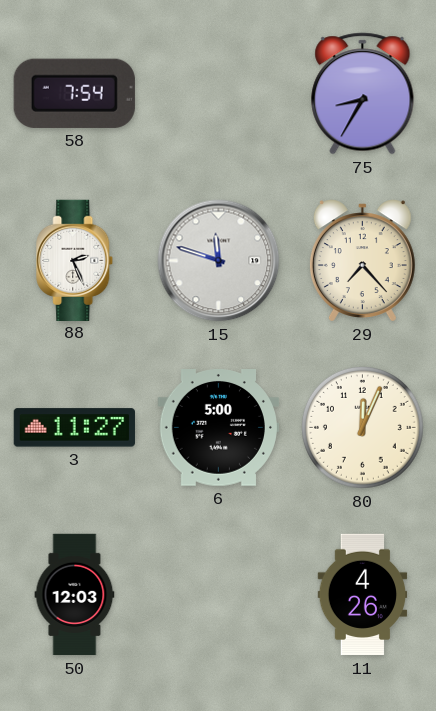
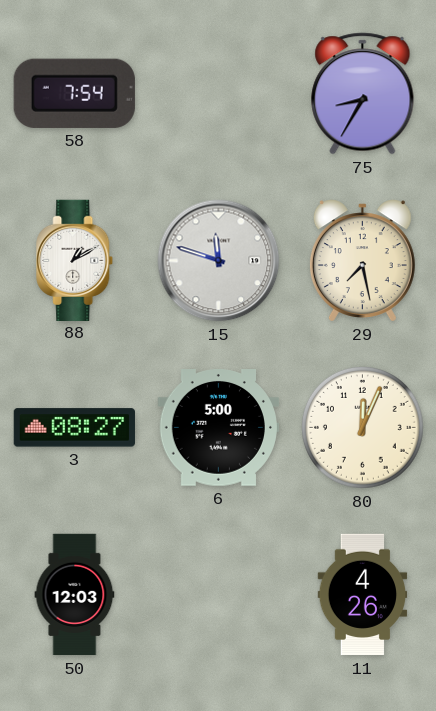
88: 2:26 -> 1:10
29: 7:23 -> 7:28
3: 11:27 -> 08:27
